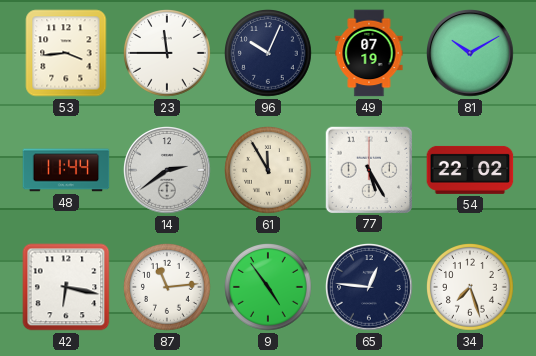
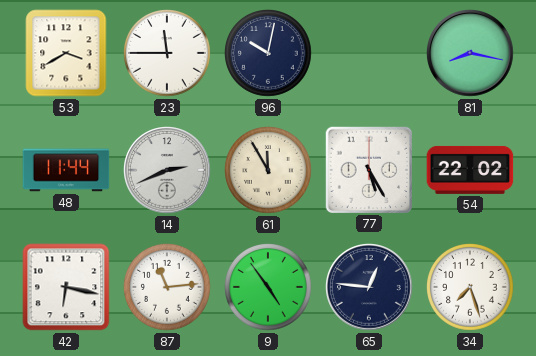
53: 3:44 -> 3:40
96: 10:04 -> 10:02
49: 07:19 -> none
81: 10:10 -> 8:17
14: 2:39 -> 2:41
